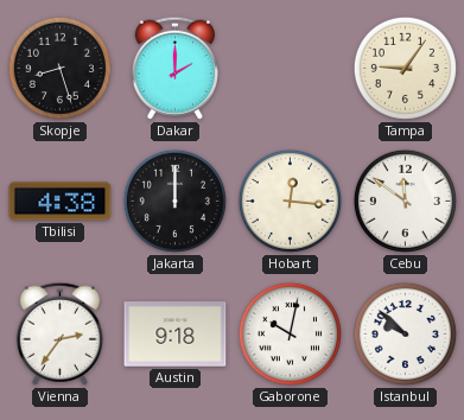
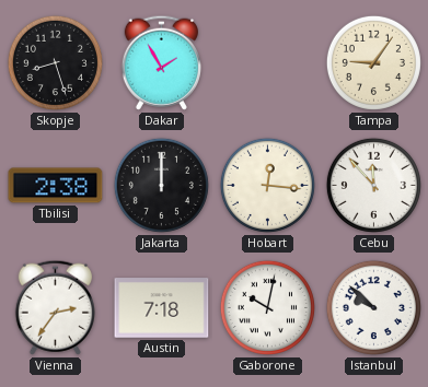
Dakar: 2:00 -> 1:55
Tbilisi: 4:38 -> 2:38
Cebu: 11:51 -> 11:53
Austin: 9:18 -> 7:18
